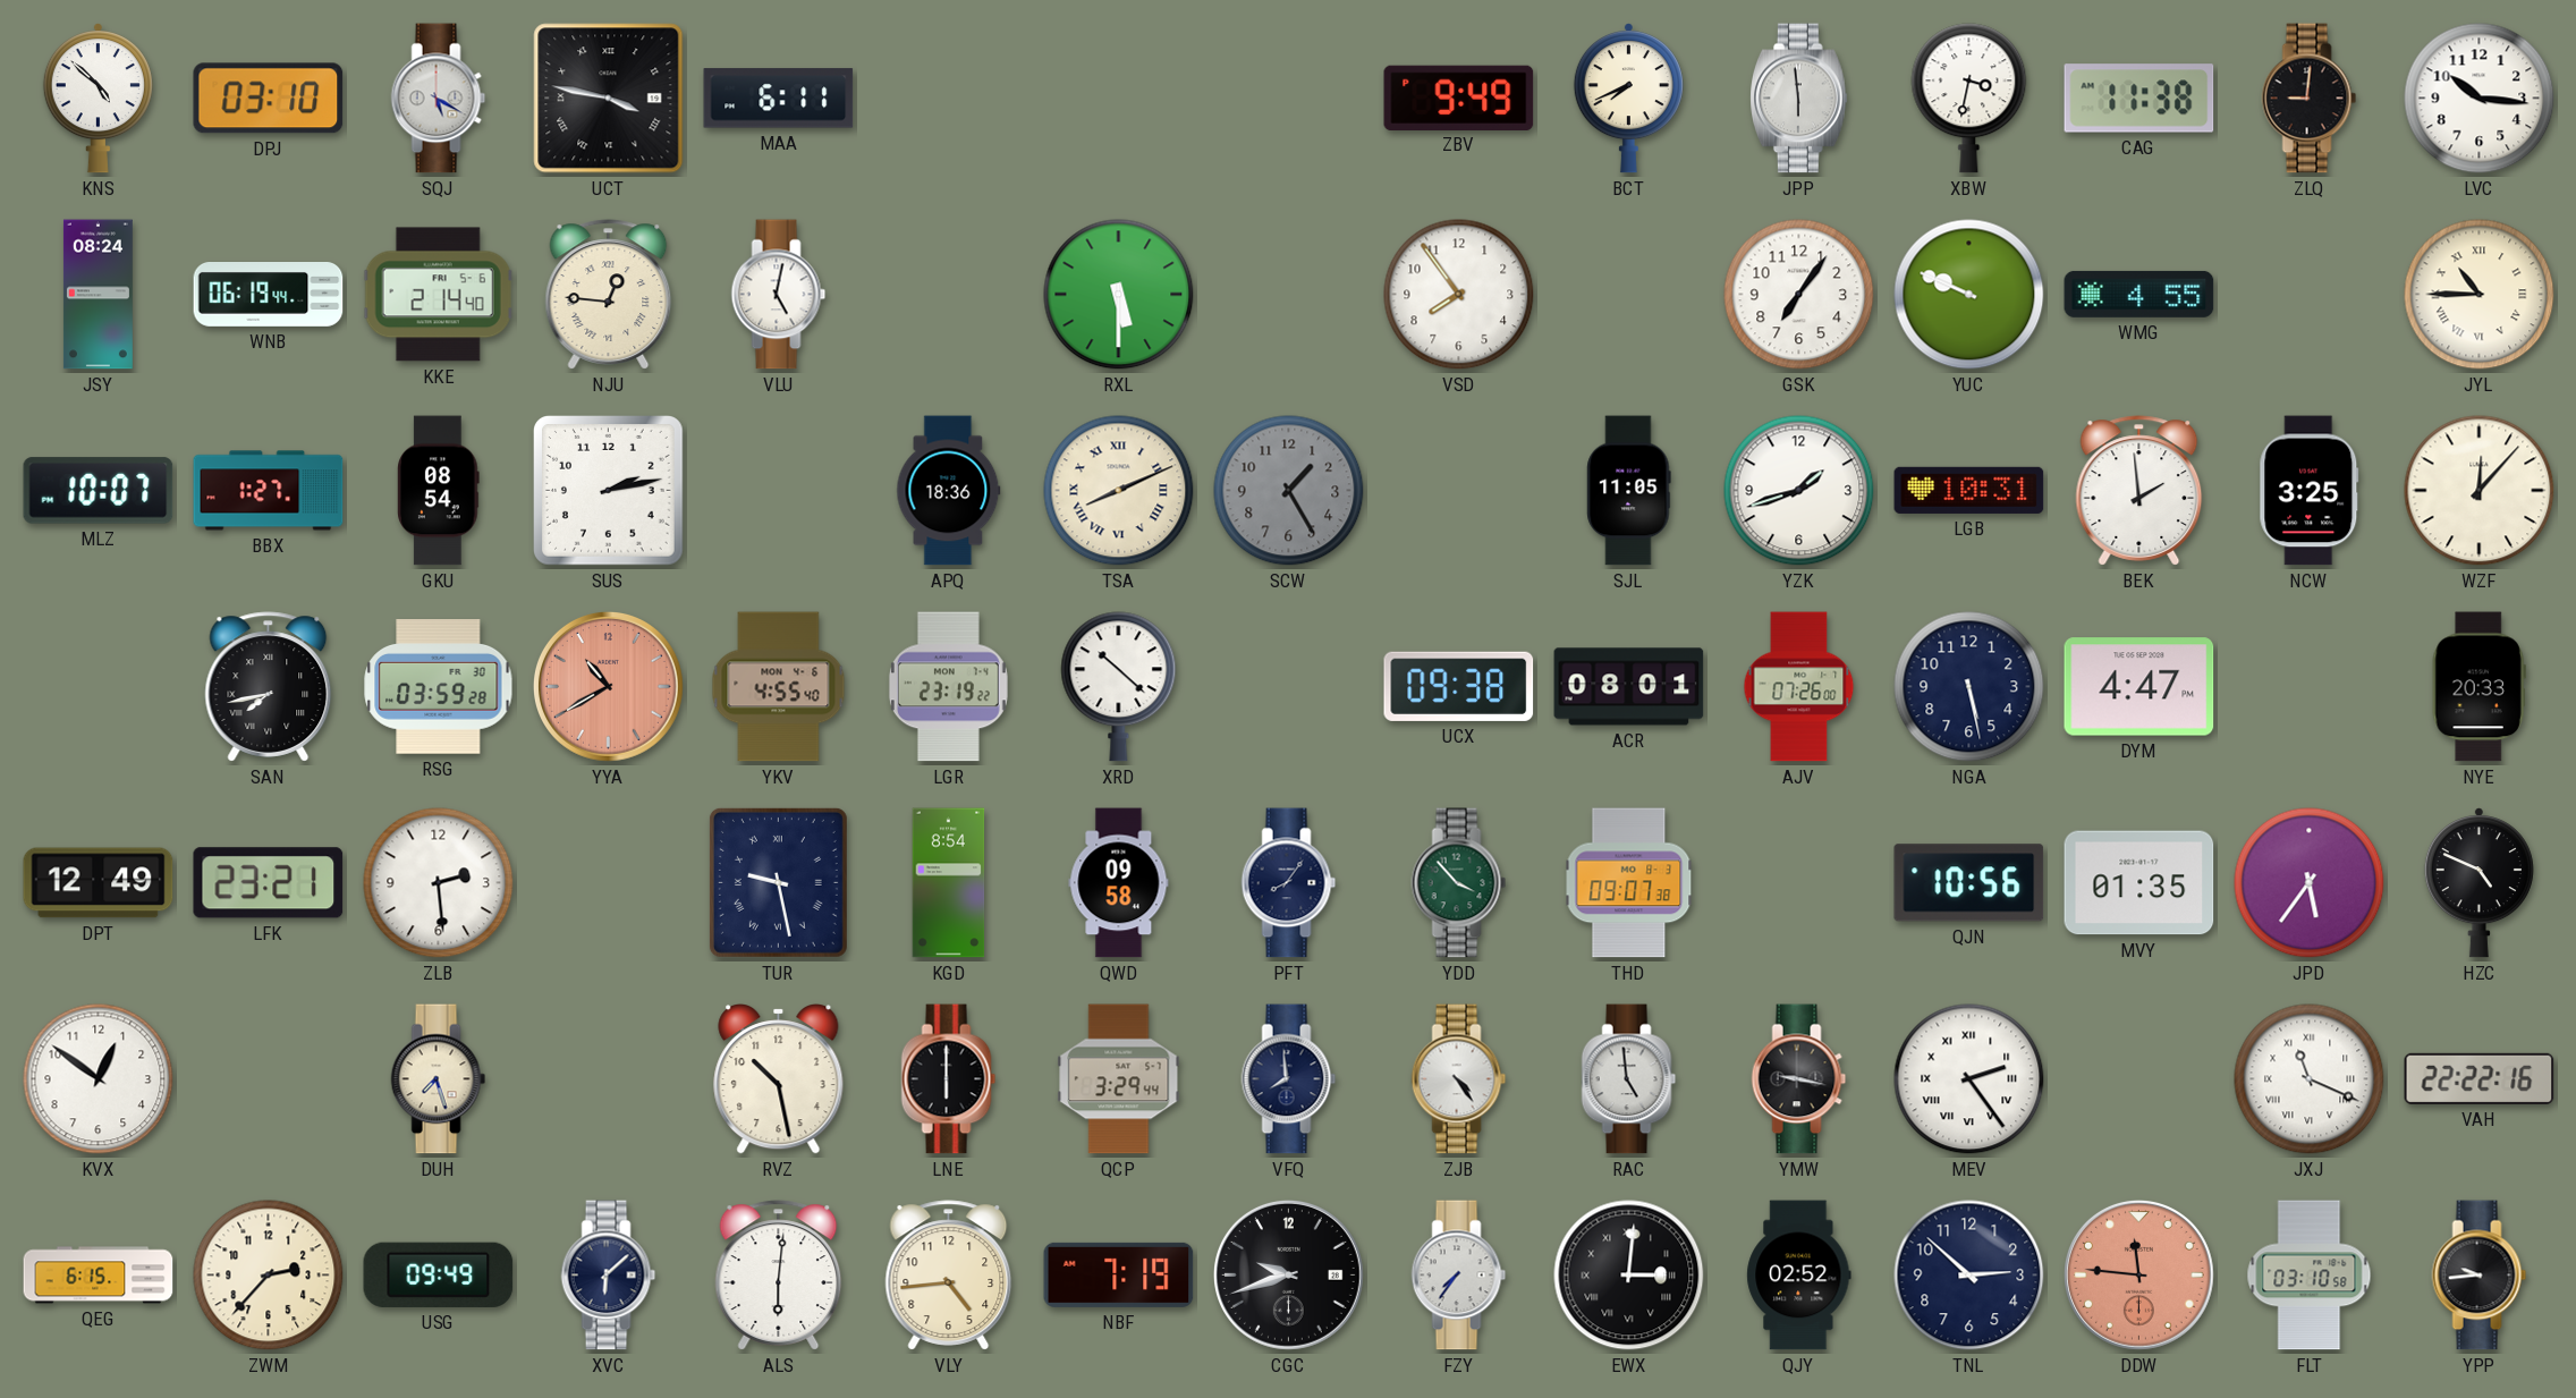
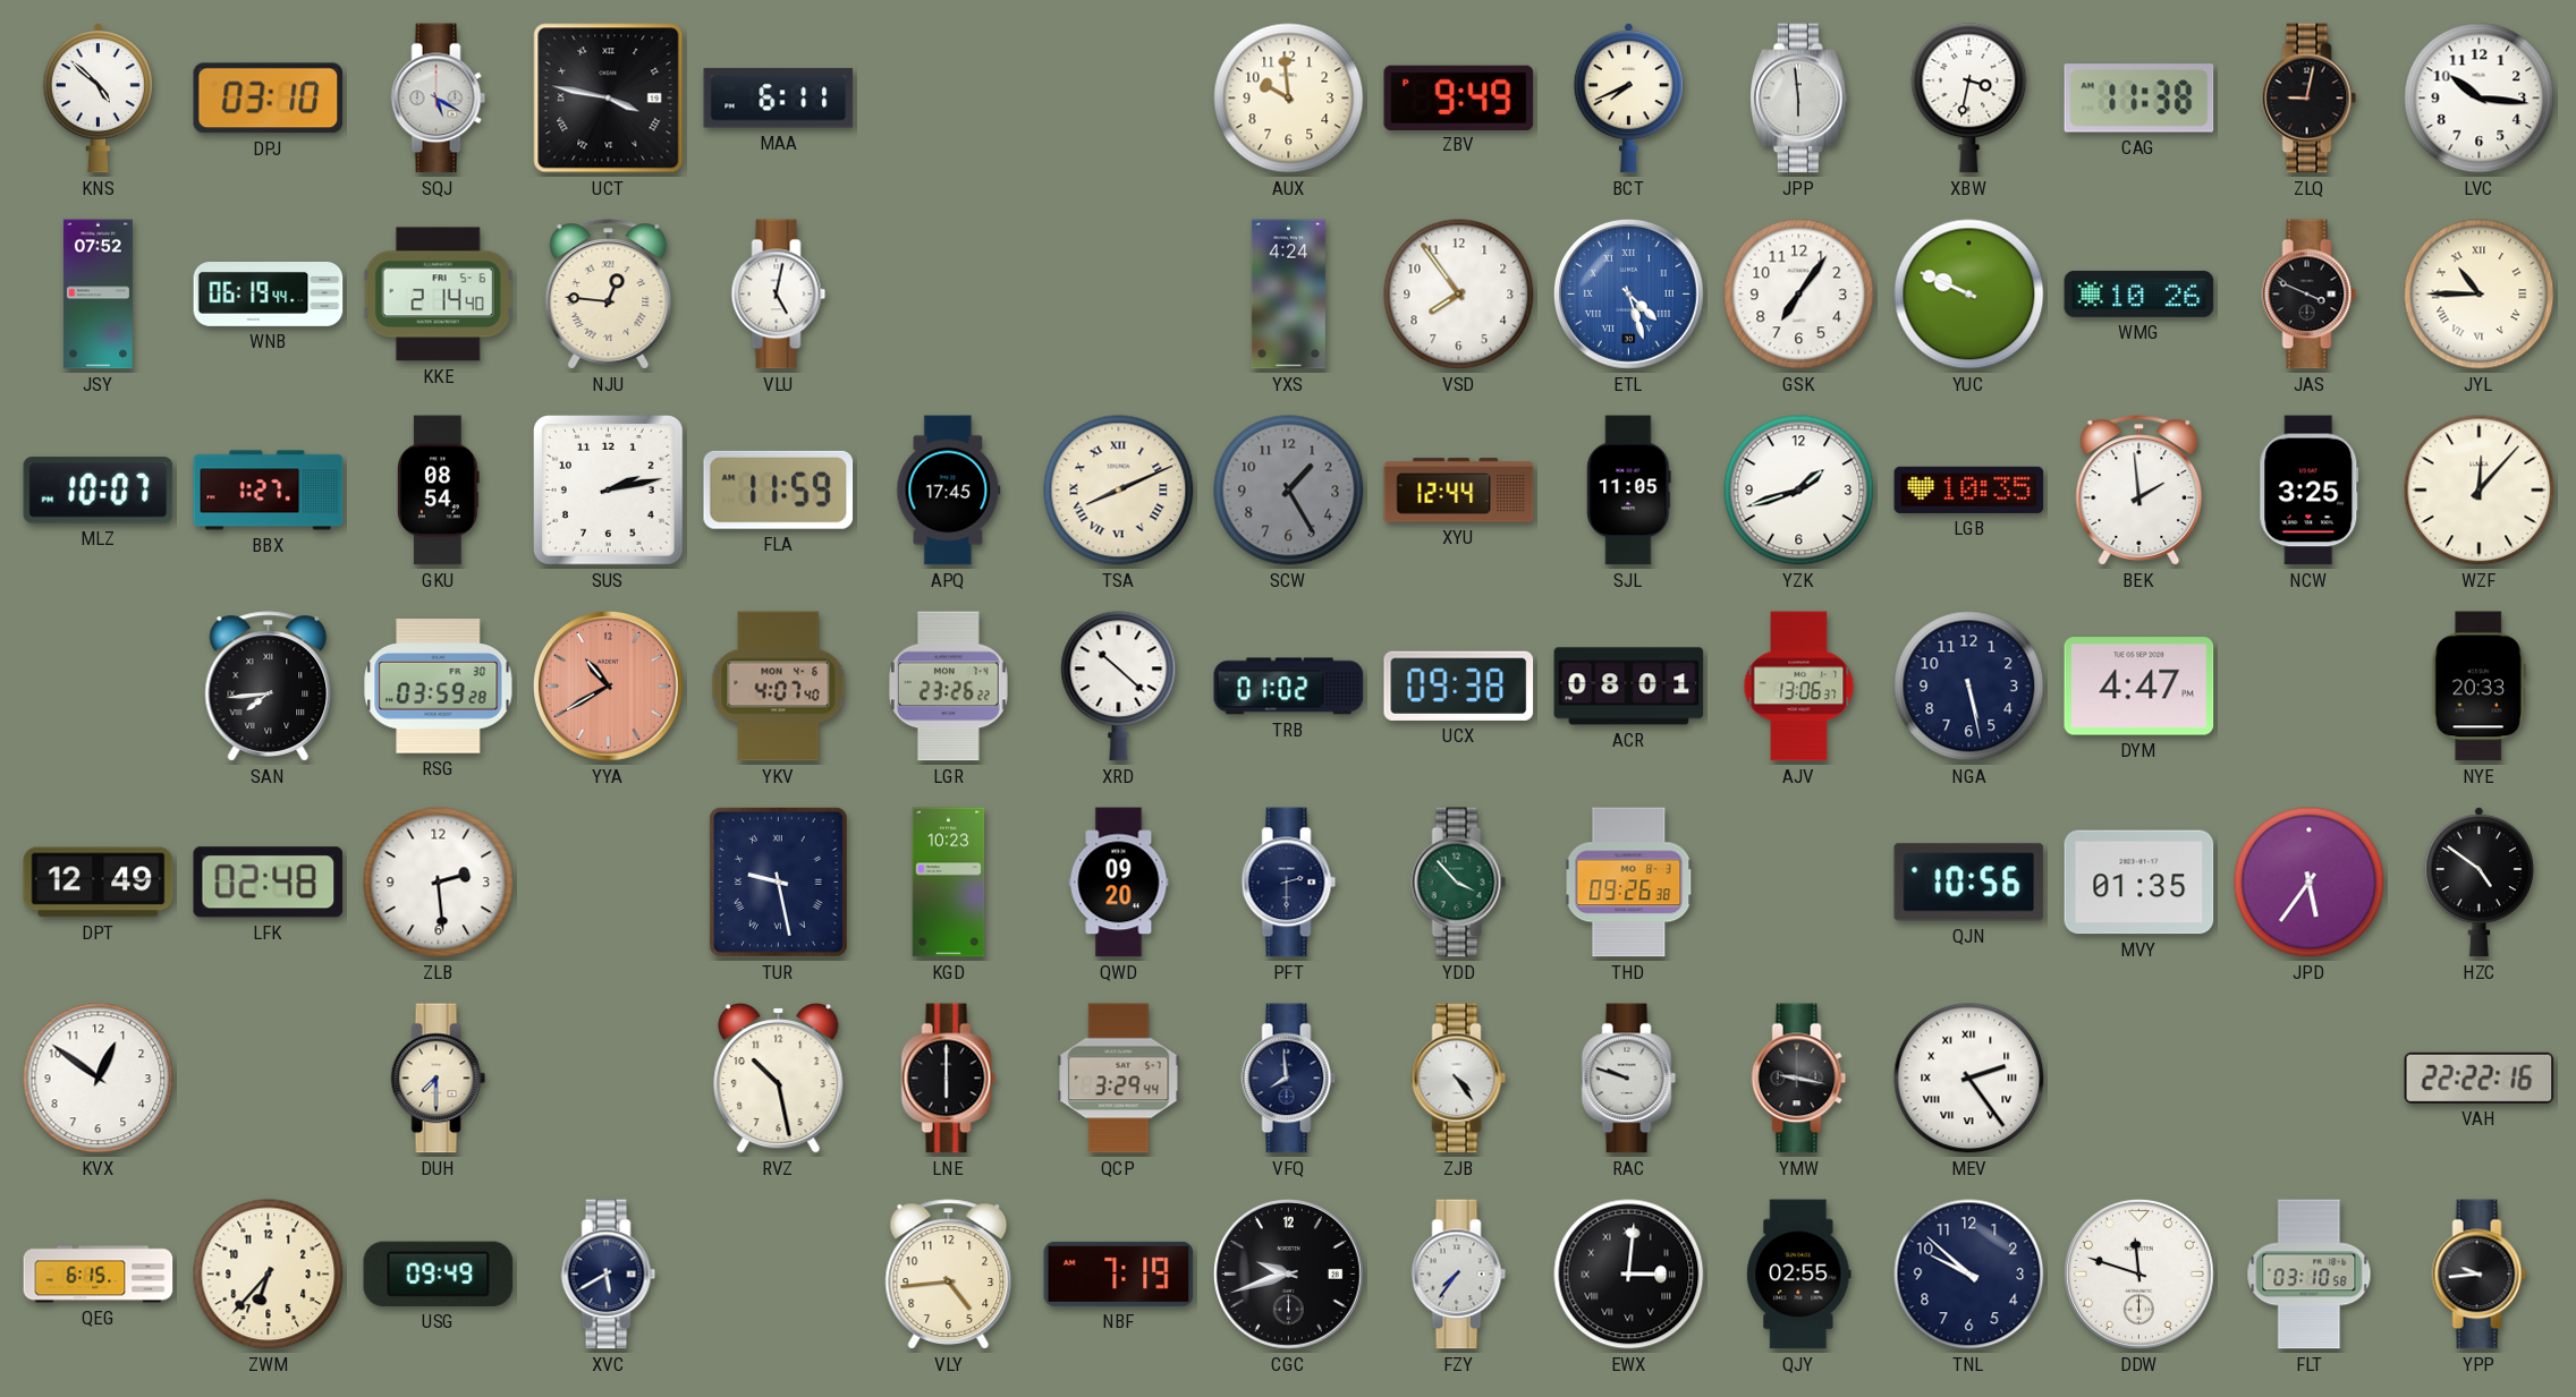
AUX: none -> 9:59
ZLQ: 9:01 -> 9:02
JSY: 08:24 -> 07:52
RXL: 5:30 -> none
YXS: none -> 4:24
ETL: none -> 4:27
WMG: 4:55 -> 10:26
JAS: none -> 3:49
FLA: none -> 11:59
APQ: 18:36 -> 17:45
XYU: none -> 12:44
LGB: 10:31 -> 10:35
SAN: 7:43 -> 7:44
YKV: 4:55 -> 4:07
LGR: 23:19 -> 23:26
TRB: none -> 01:02
AJV: 07:26 -> 13:06
LFK: 23:21 -> 02:48
KGD: 8:54 -> 10:23
QWD: 09:58 -> 09:20
PFT: 8:06 -> 2:30
THD: 09:07 -> 09:26
HZC: 4:49 -> 4:51
DUH: 7:27 -> 7:30
RAC: 4:59 -> 9:48
JXJ: 11:19 -> none
ZWM: 2:37 -> 6:37
XVC: 6:08 -> 5:40
ALS: 6:01 -> none
QJY: 02:52 -> 02:55
TNL: 2:52 -> 9:52
DDW: 11:46 -> 11:48
DDW dial: salmon -> white
